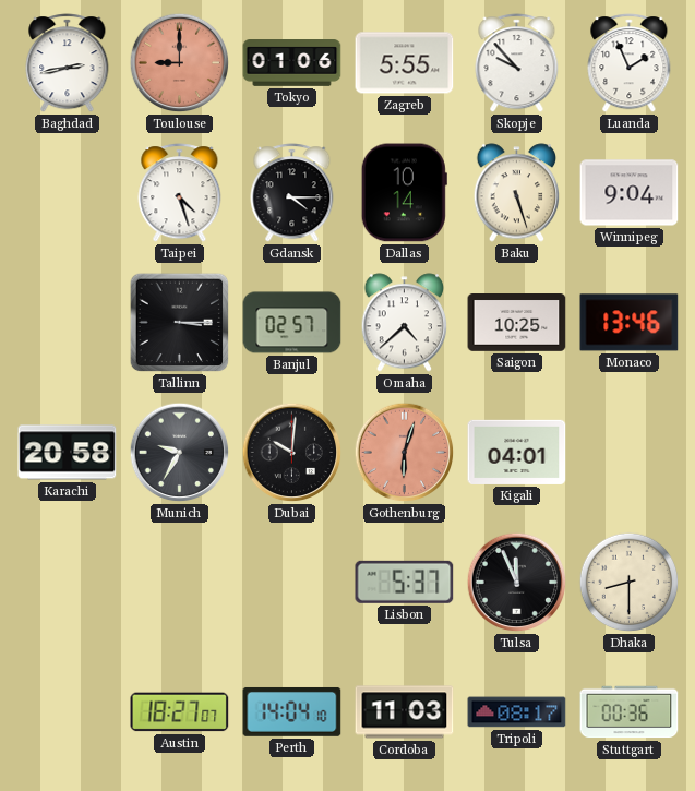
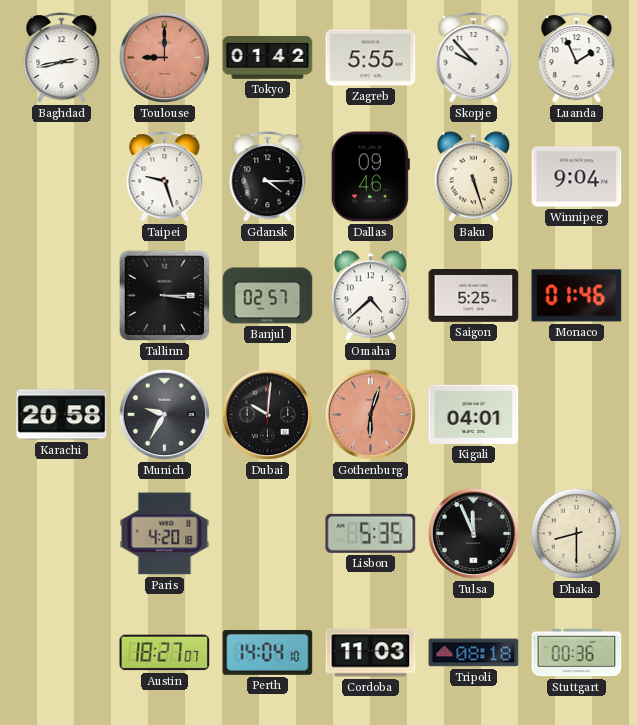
Tokyo: 01:06 -> 01:42
Taipei: 4:27 -> 9:27
Dallas: 10:14 -> 09:46
Saigon: 10:25 -> 5:25
Monaco: 13:46 -> 01:46
Paris: none -> 4:20
Lisbon: 5:37 -> 5:35
Tripoli: 08:17 -> 08:18
